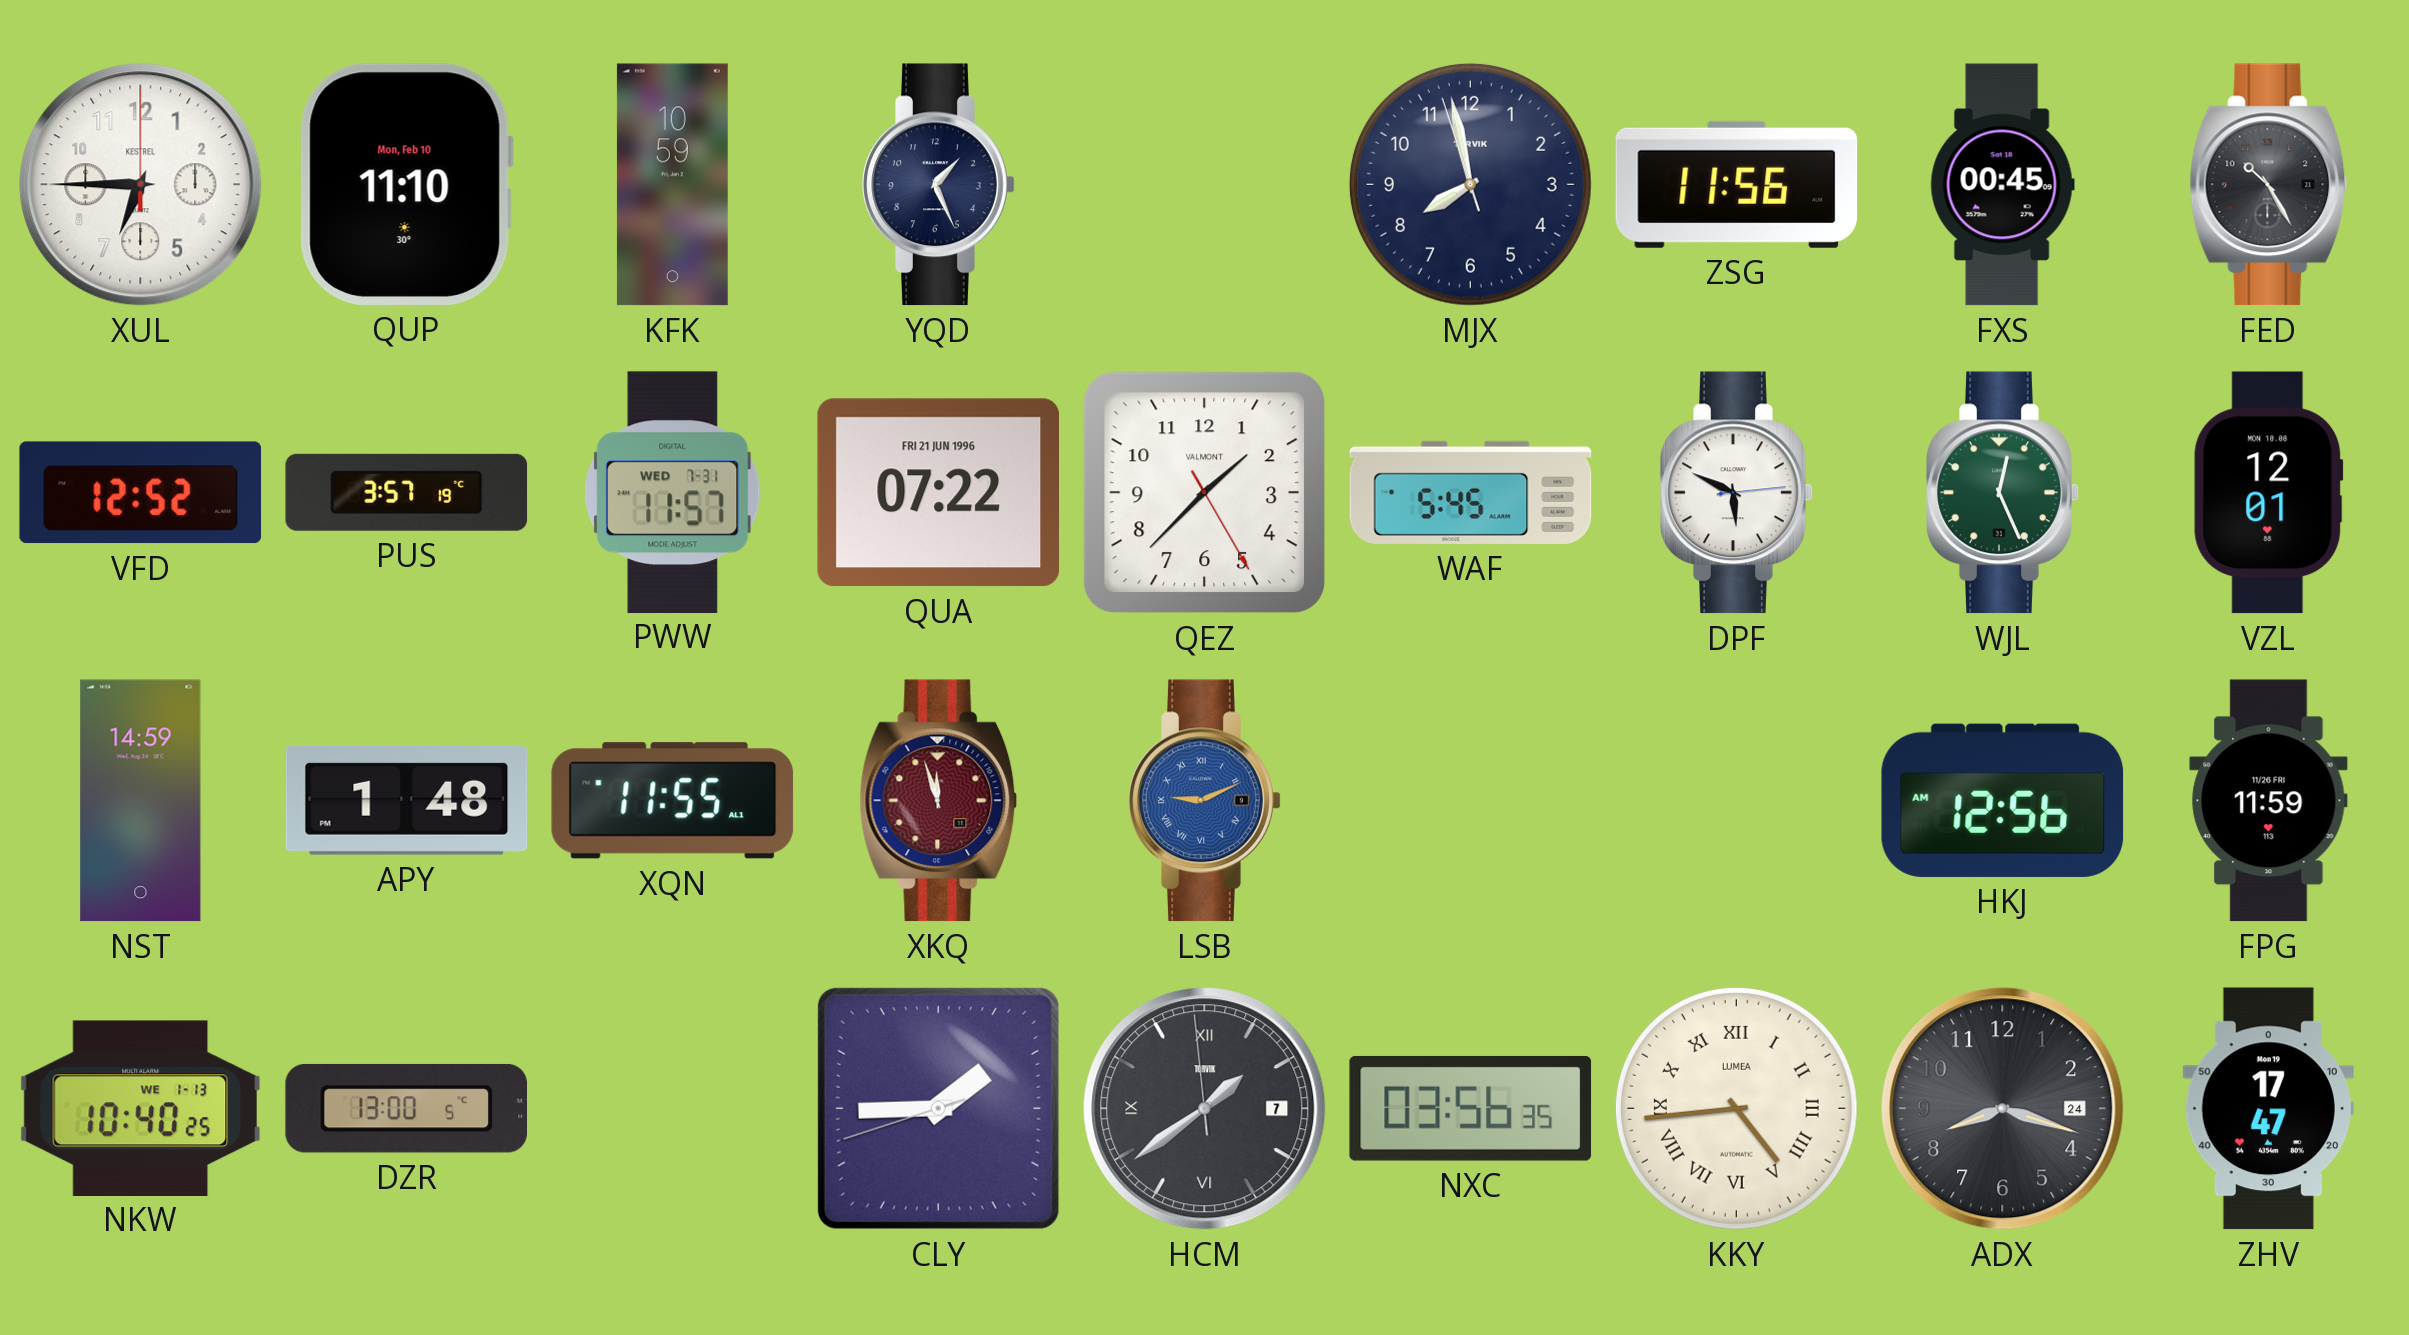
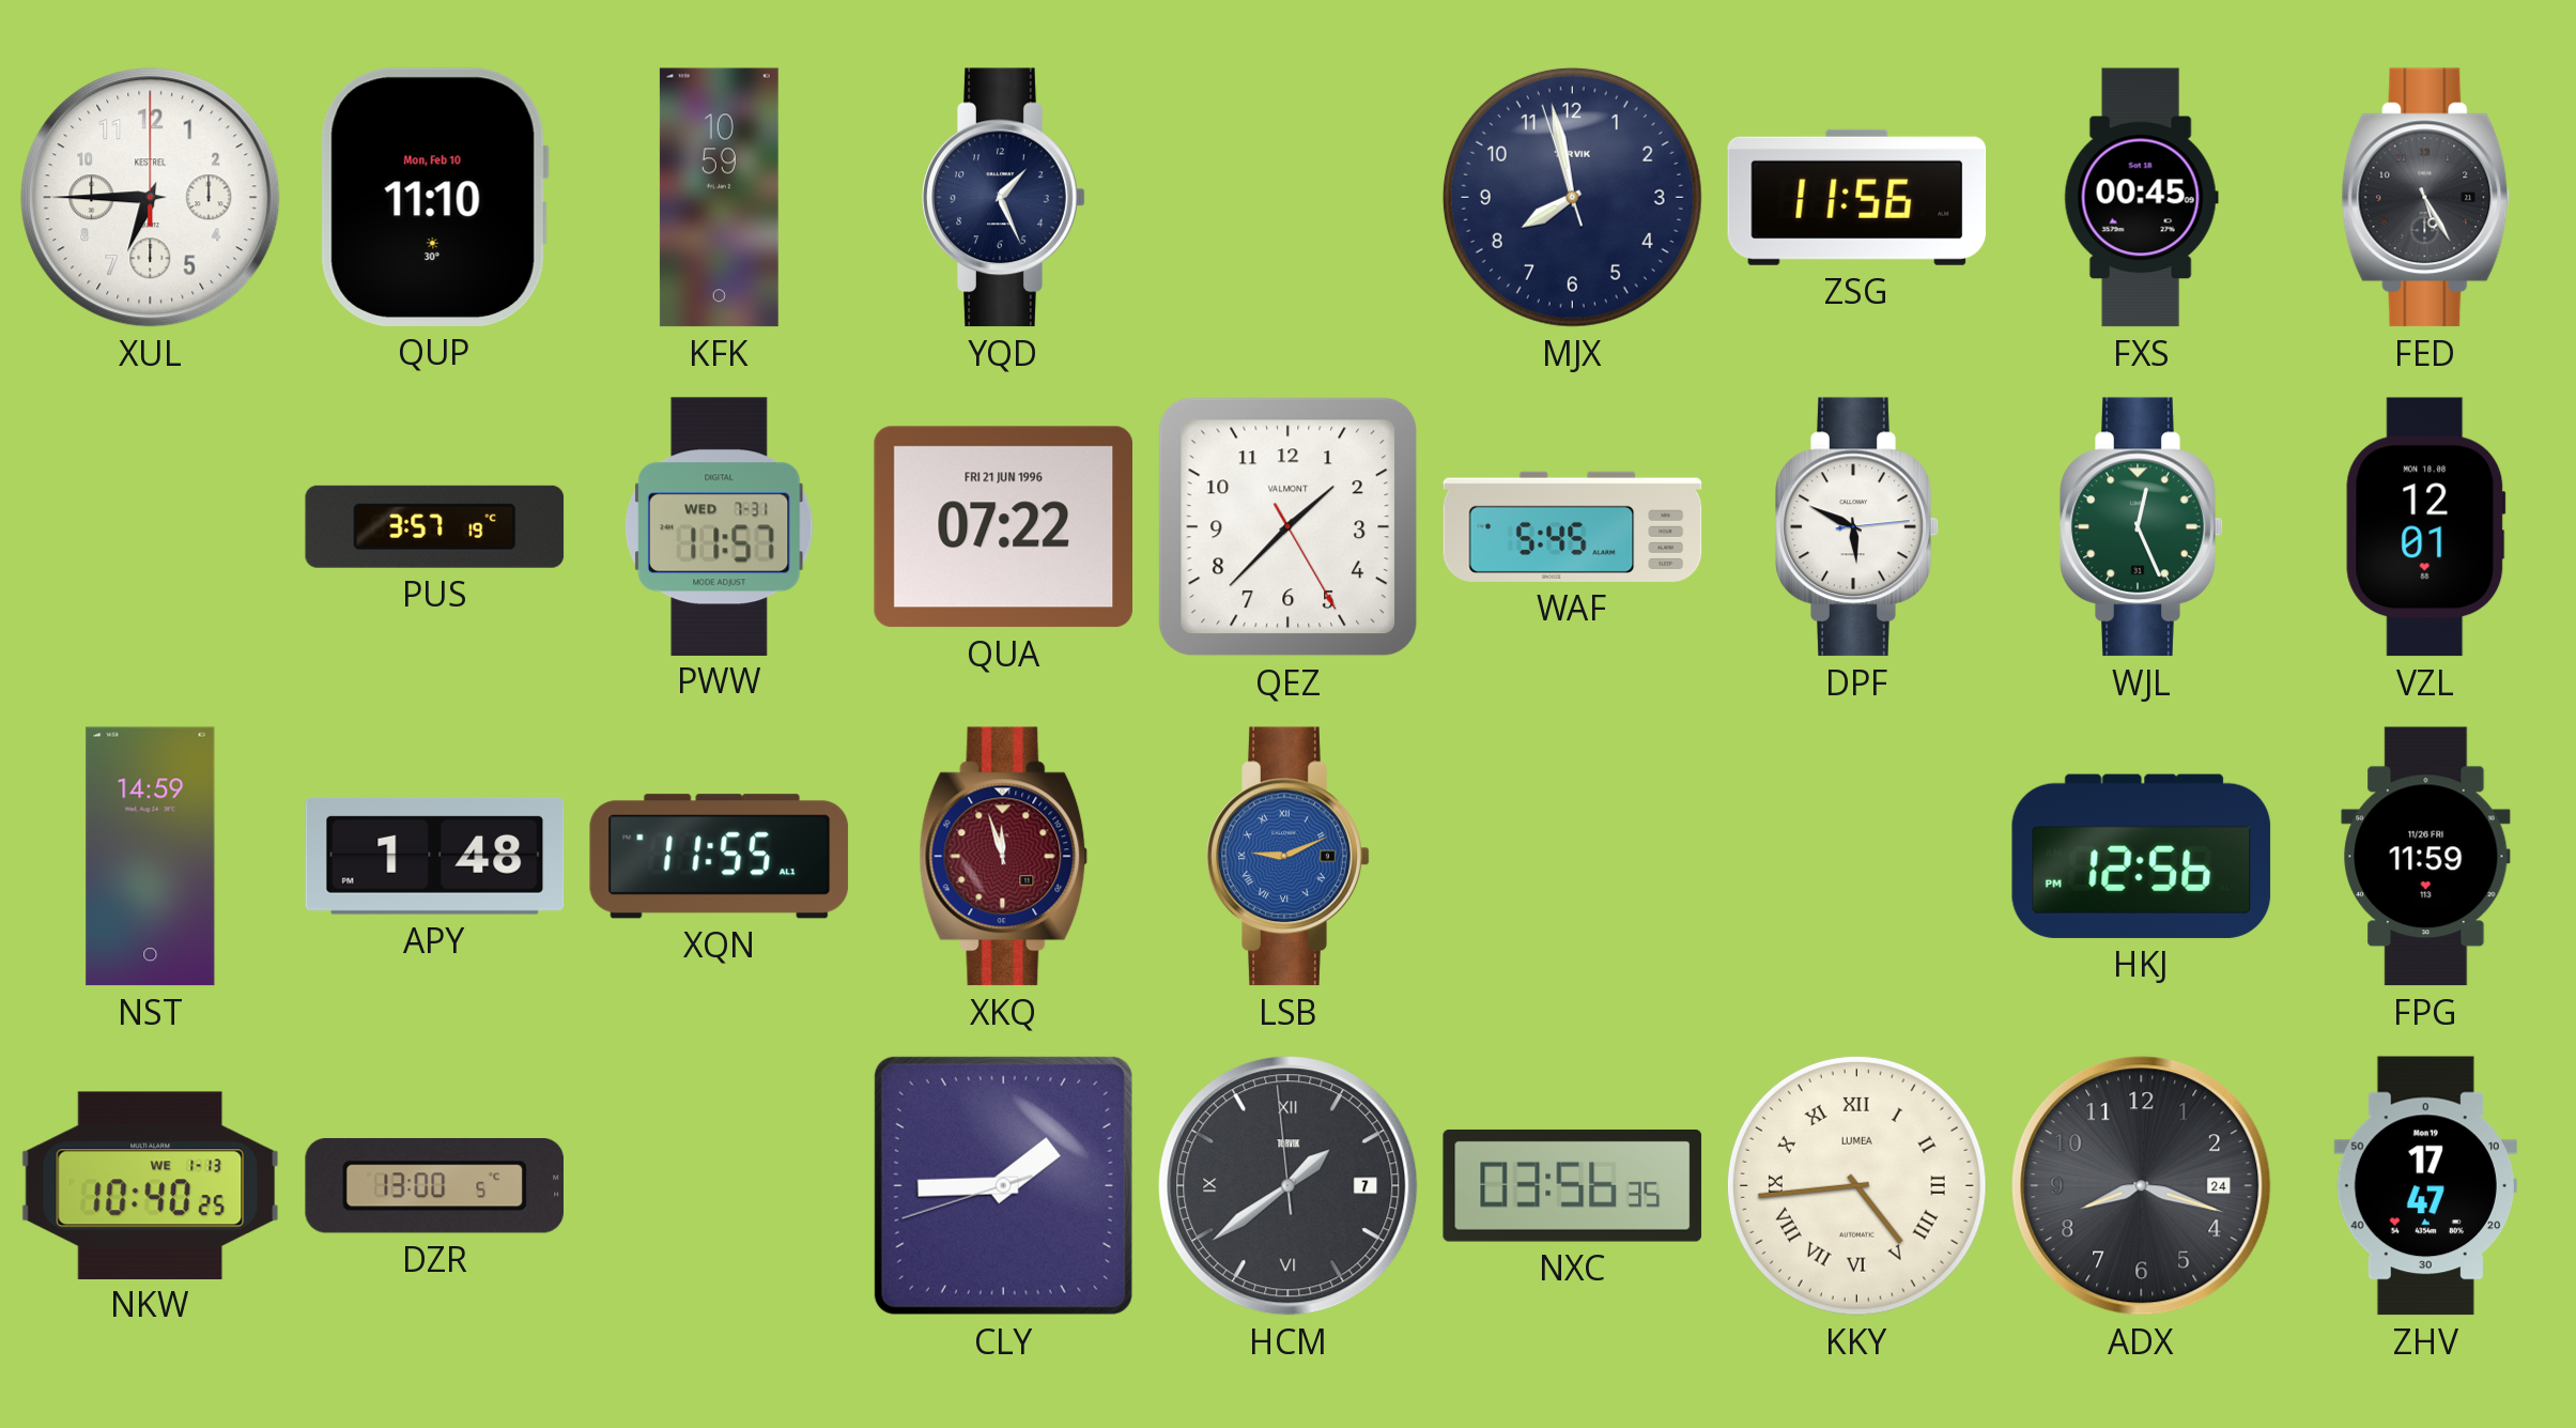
FED: 10:25 -> 5:25
VFD: 12:52 -> none
HKJ: 12:56 AM -> 12:56 PM
